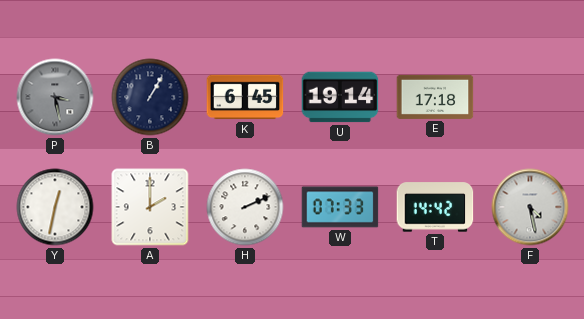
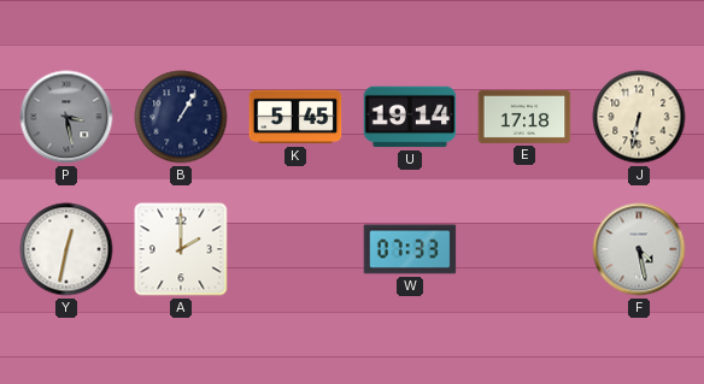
K: 6:45 -> 5:45
J: none -> 6:32
H: 2:11 -> none
T: 14:42 -> none
